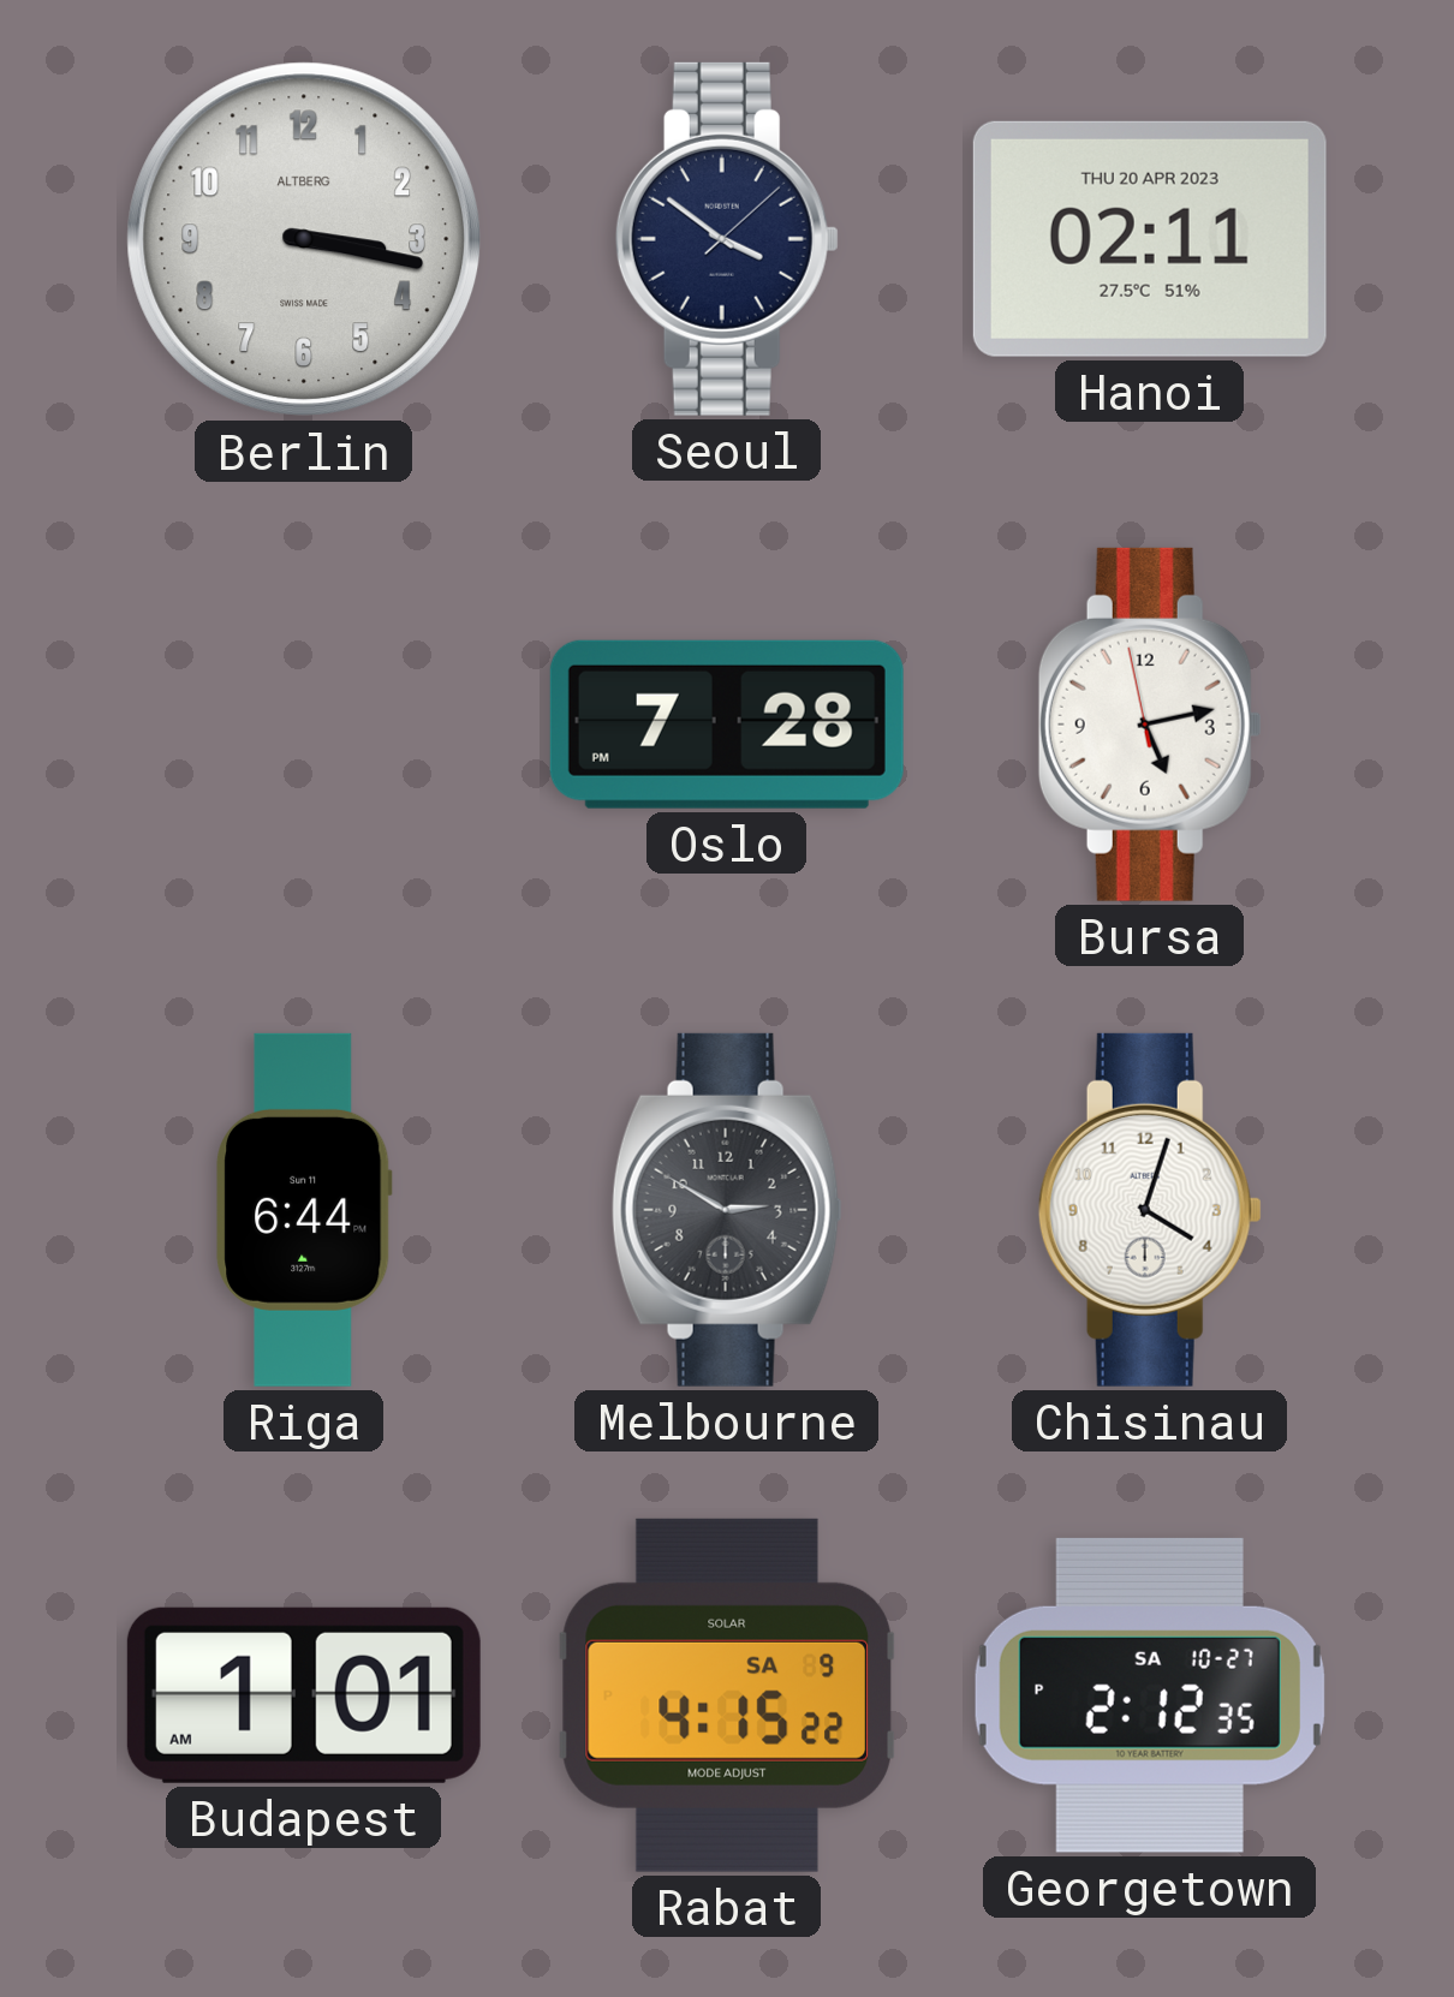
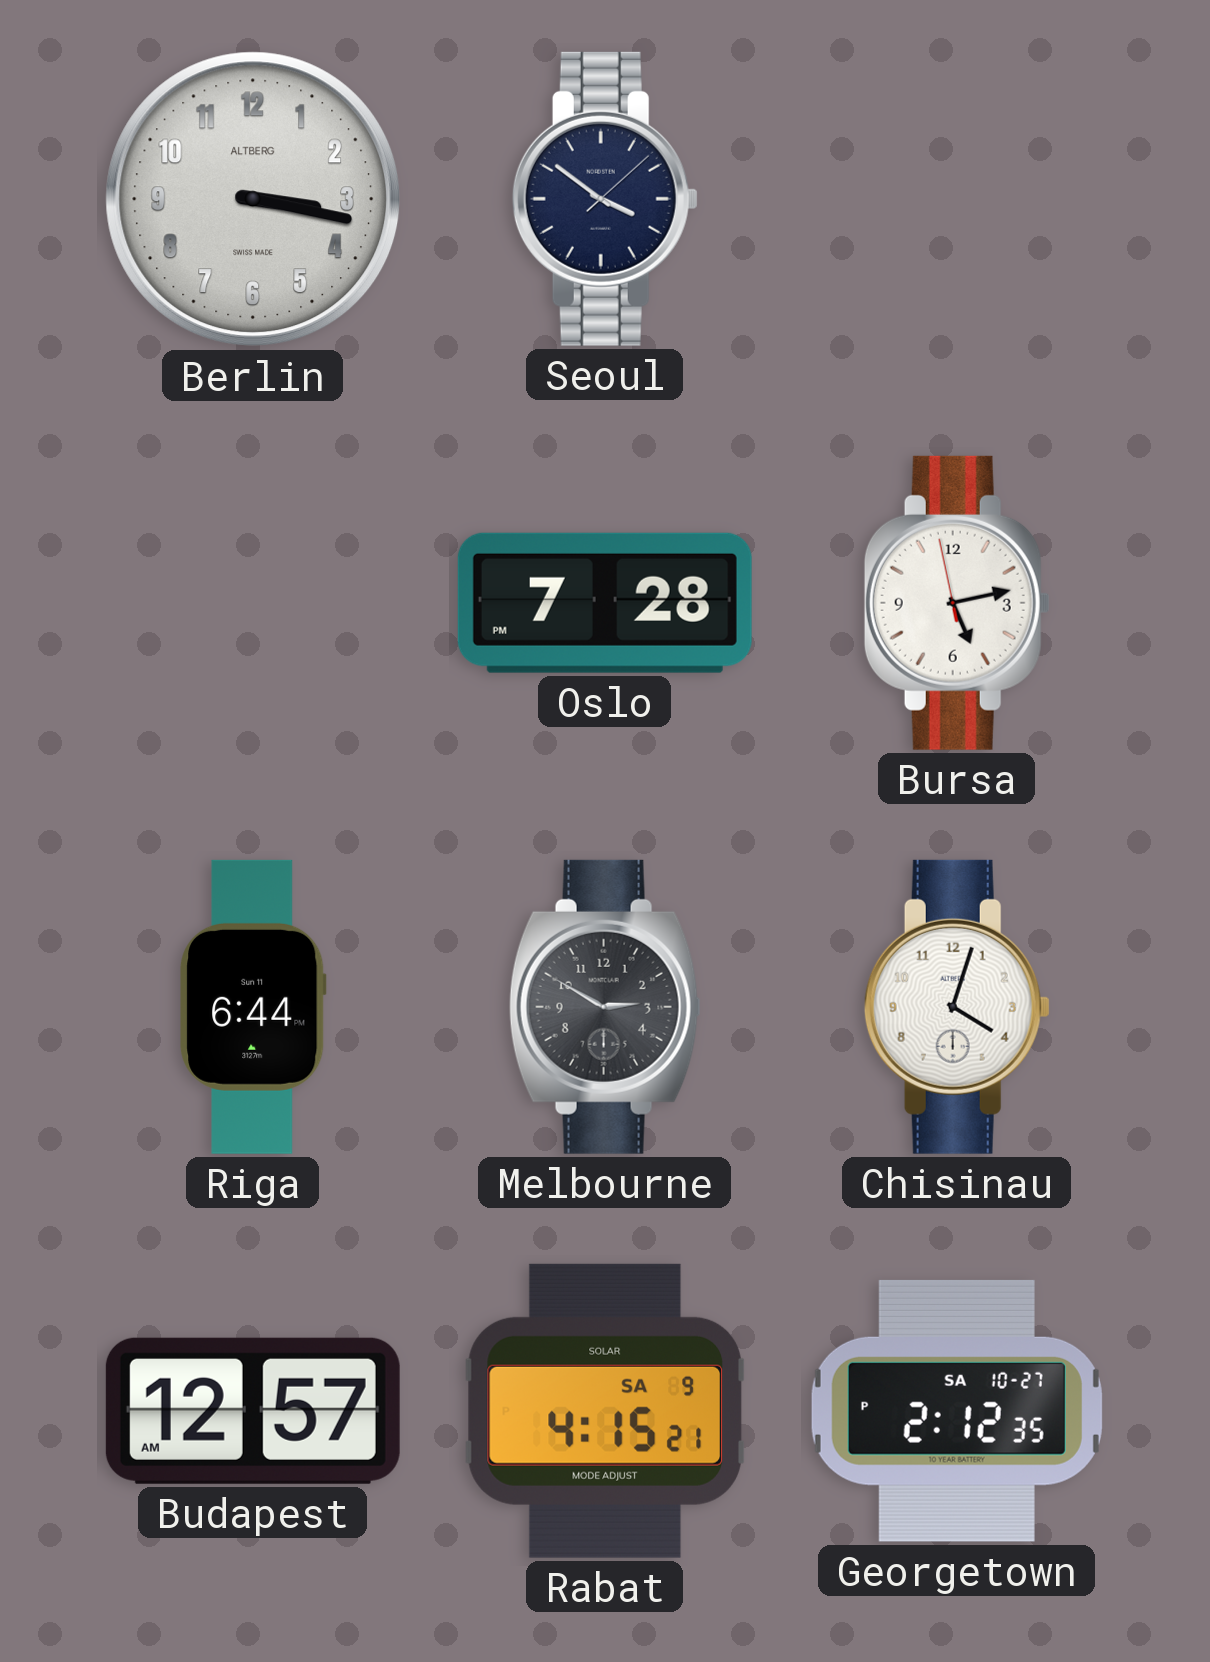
Hanoi: 02:11 -> none
Budapest: 1:01 -> 12:57
Rabat: 4:15:22 -> 4:15:21
